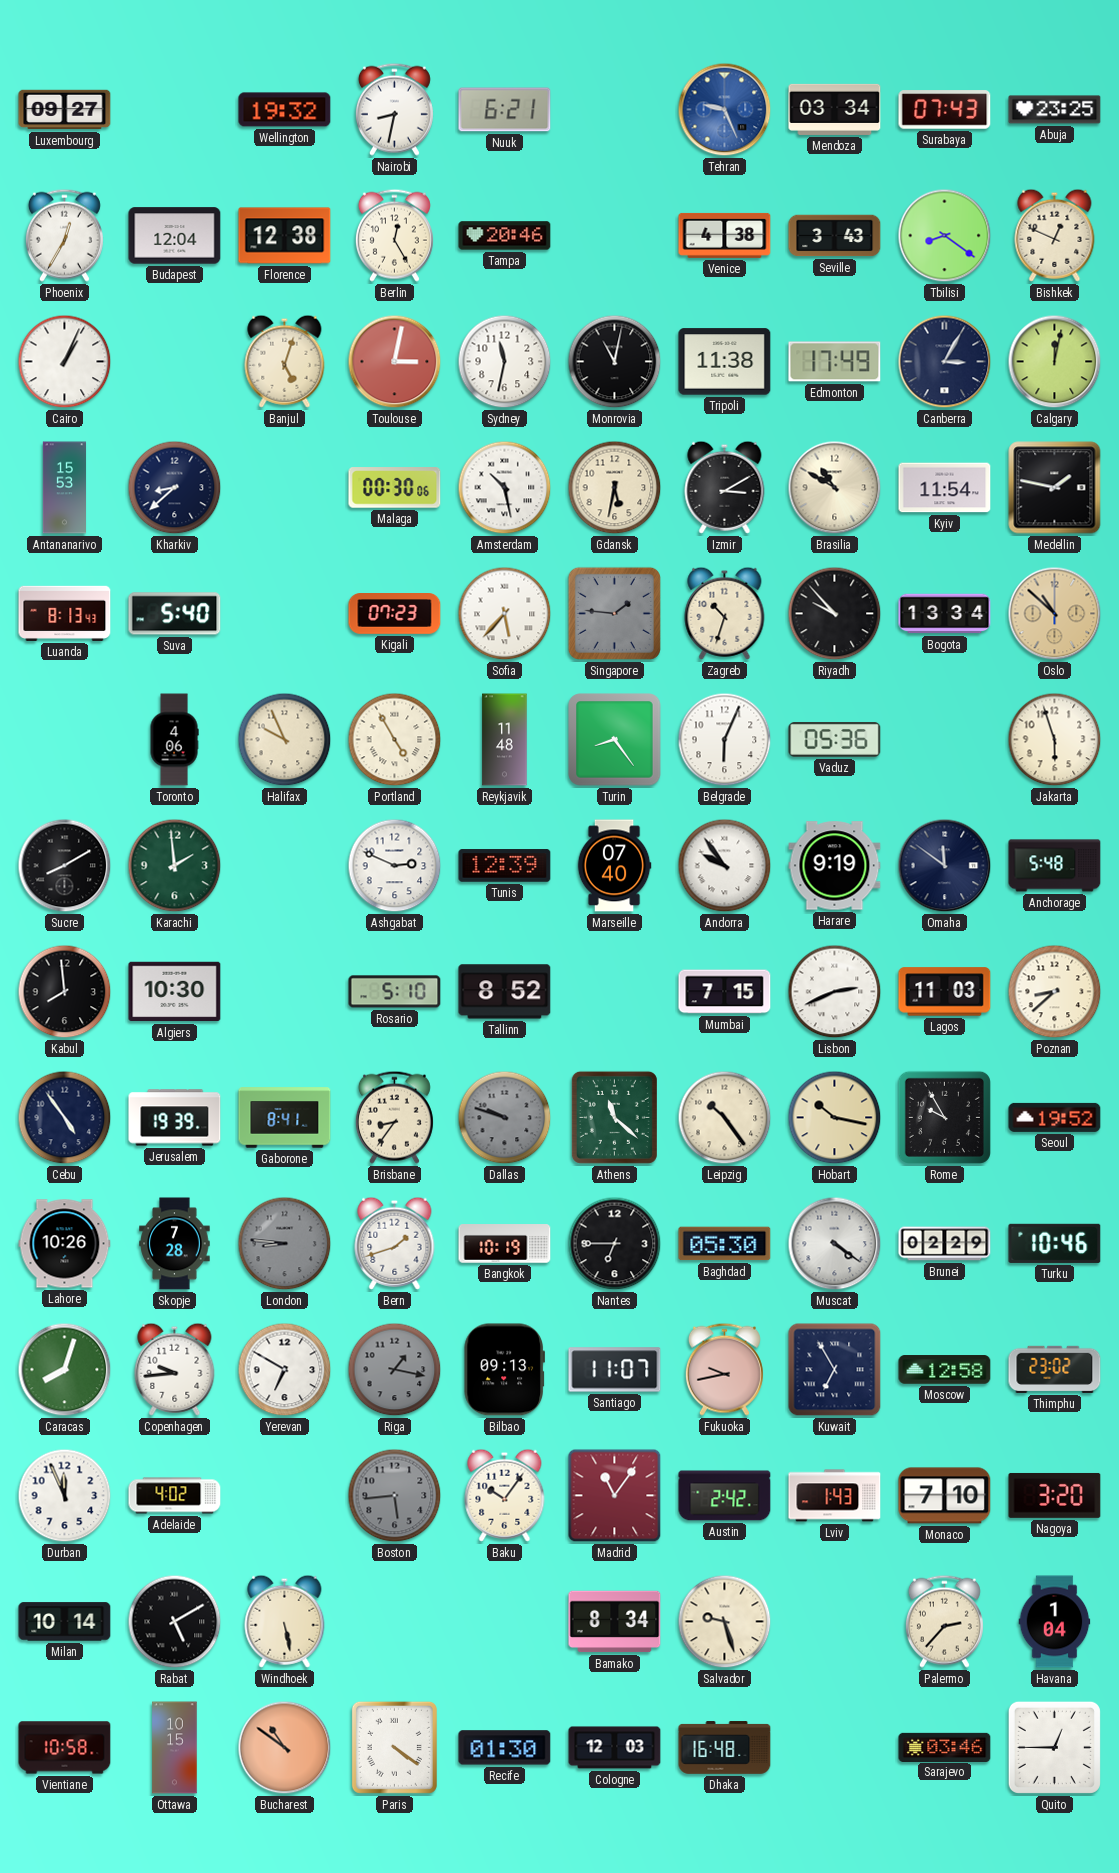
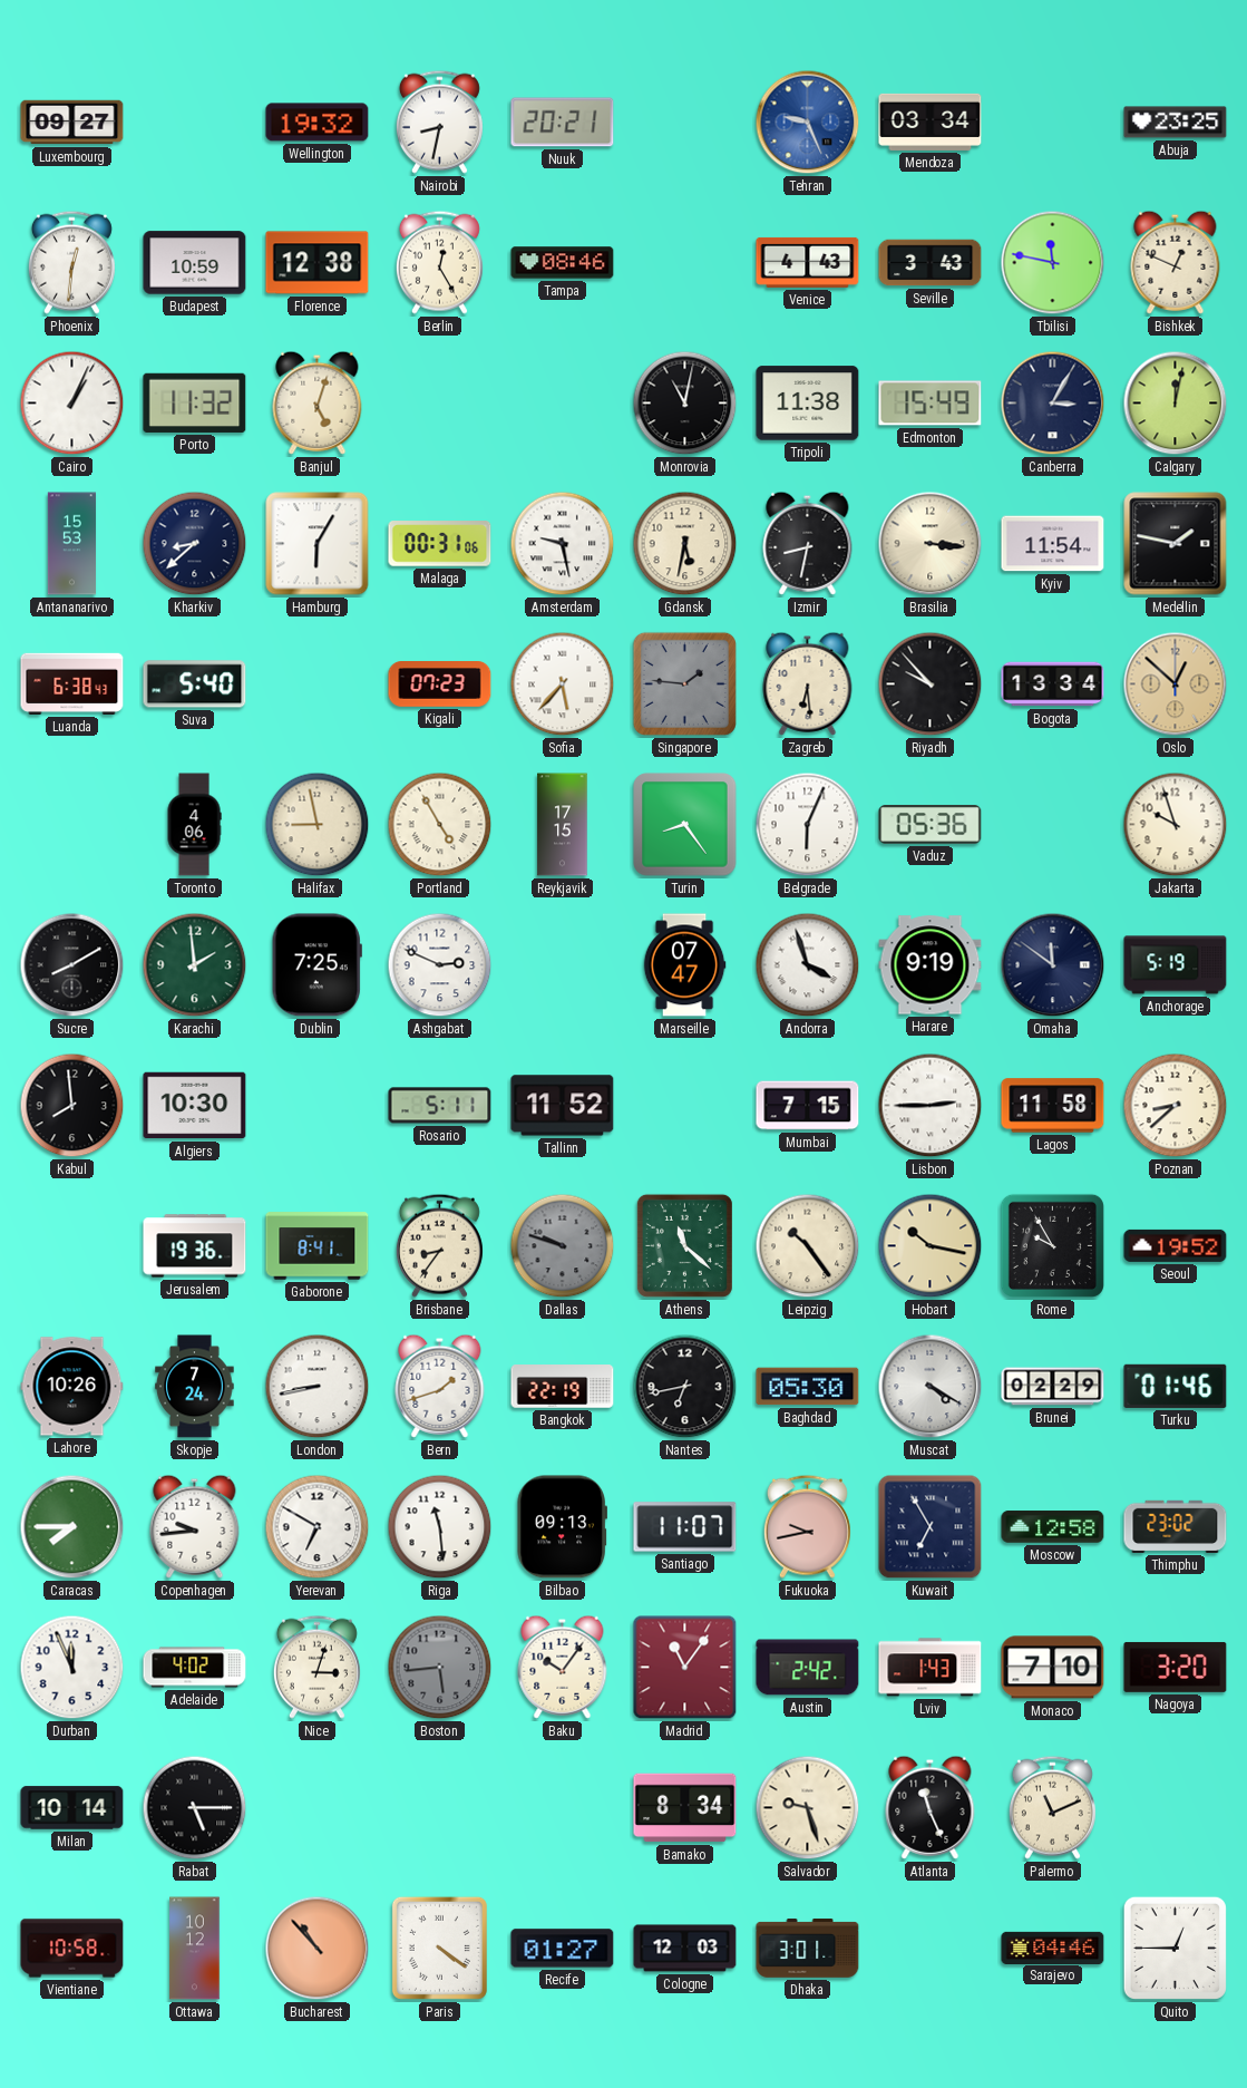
Nuuk: 6:21 -> 20:21
Surabaya: 07:43 -> none
Phoenix: 12:35 -> 12:31
Budapest: 12:04 -> 10:59
Tampa: 20:46 -> 08:46
Venice: 4:38 -> 4:43
Tbilisi: 8:21 -> 11:47
Porto: none -> 11:32
Toulouse: 3:02 -> none
Sydney: 11:32 -> none
Edmonton: 17:49 -> 15:49
Hamburg: none -> 6:05
Malaga: 00:30 -> 00:31
Amsterdam: 10:28 -> 9:28
Izmir: 3:10 -> 8:32
Brasilia: 10:50 -> 3:16
Luanda: 8:13 -> 6:38
Zagreb: 10:33 -> 6:29
Oslo: 10:52 -> 12:52
Halifax: 9:56 -> 8:58
Reykjavik: 11:48 -> 17:15
Jakarta: 5:57 -> 9:57
Dublin: none -> 7:25
Tunis: 12:39 -> none
Marseille: 07:40 -> 07:47
Andorra: 9:54 -> 3:57
Anchorage: 5:48 -> 5:19
Rosario: 5:10 -> 5:11
Tallinn: 8:52 -> 11:52
Lisbon: 2:41 -> 2:45
Lagos: 11:03 -> 11:58
Cebu: 4:54 -> none
Jerusalem: 19:39 -> 19:36
Skopje: 7:28 -> 7:24
London: 8:46 -> 8:43
London dial: grey -> white
Bangkok: 10:19 -> 22:19
Nantes: 6:45 -> 6:43
Muscat: 4:21 -> 4:20
Turku: 10:46 -> 01:46
Caracas: 8:03 -> 7:45
Riga: 1:17 -> 11:29
Riga dial: grey -> white
Nice: none -> 3:03
Rabat: 5:10 -> 5:15
Windhoek: 5:28 -> none
Atlanta: none -> 11:26
Palermo: 2:37 -> 11:11
Havana: 1:04 -> none
Ottawa: 10:15 -> 10:12
Bucharest: 10:51 -> 10:53
Recife: 01:30 -> 01:27
Dhaka: 16:48 -> 3:01
Sarajevo: 03:46 -> 04:46
